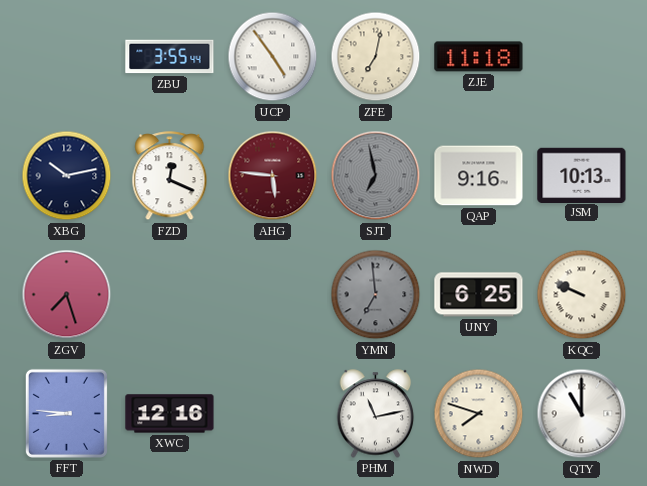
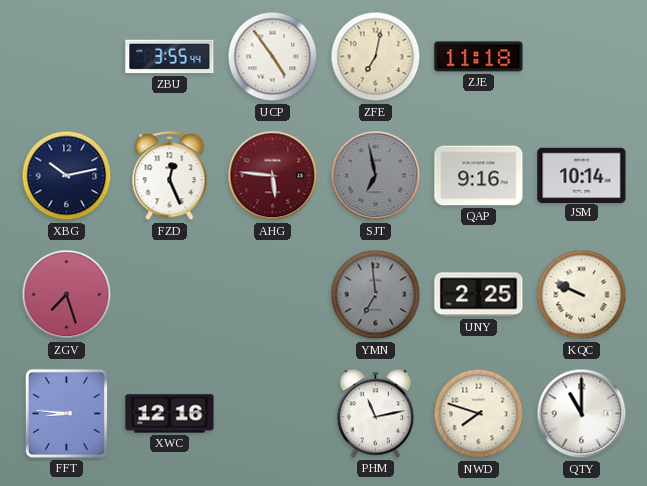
FZD: 12:19 -> 12:26
JSM: 10:13 -> 10:14
UNY: 6:25 -> 2:25
